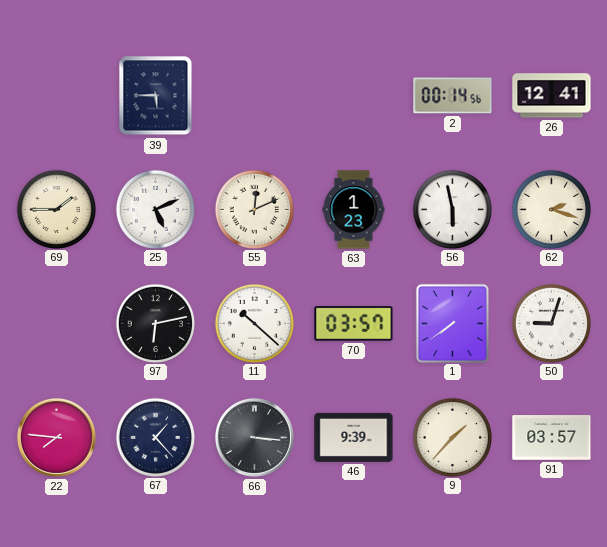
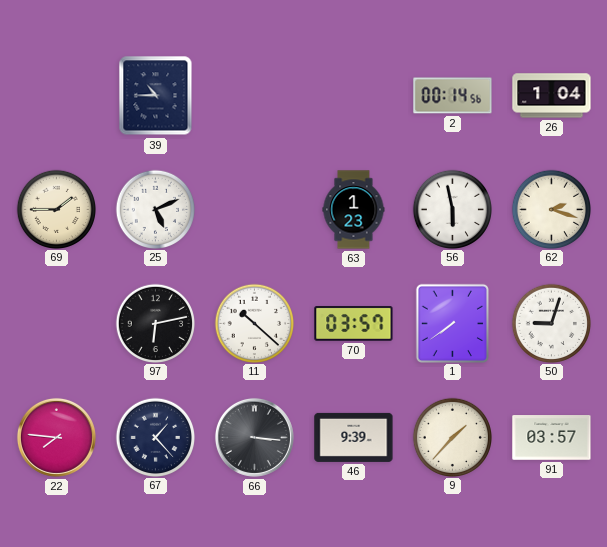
39: 5:45 -> 10:45
26: 12:41 -> 1:04
55: 12:11 -> none
